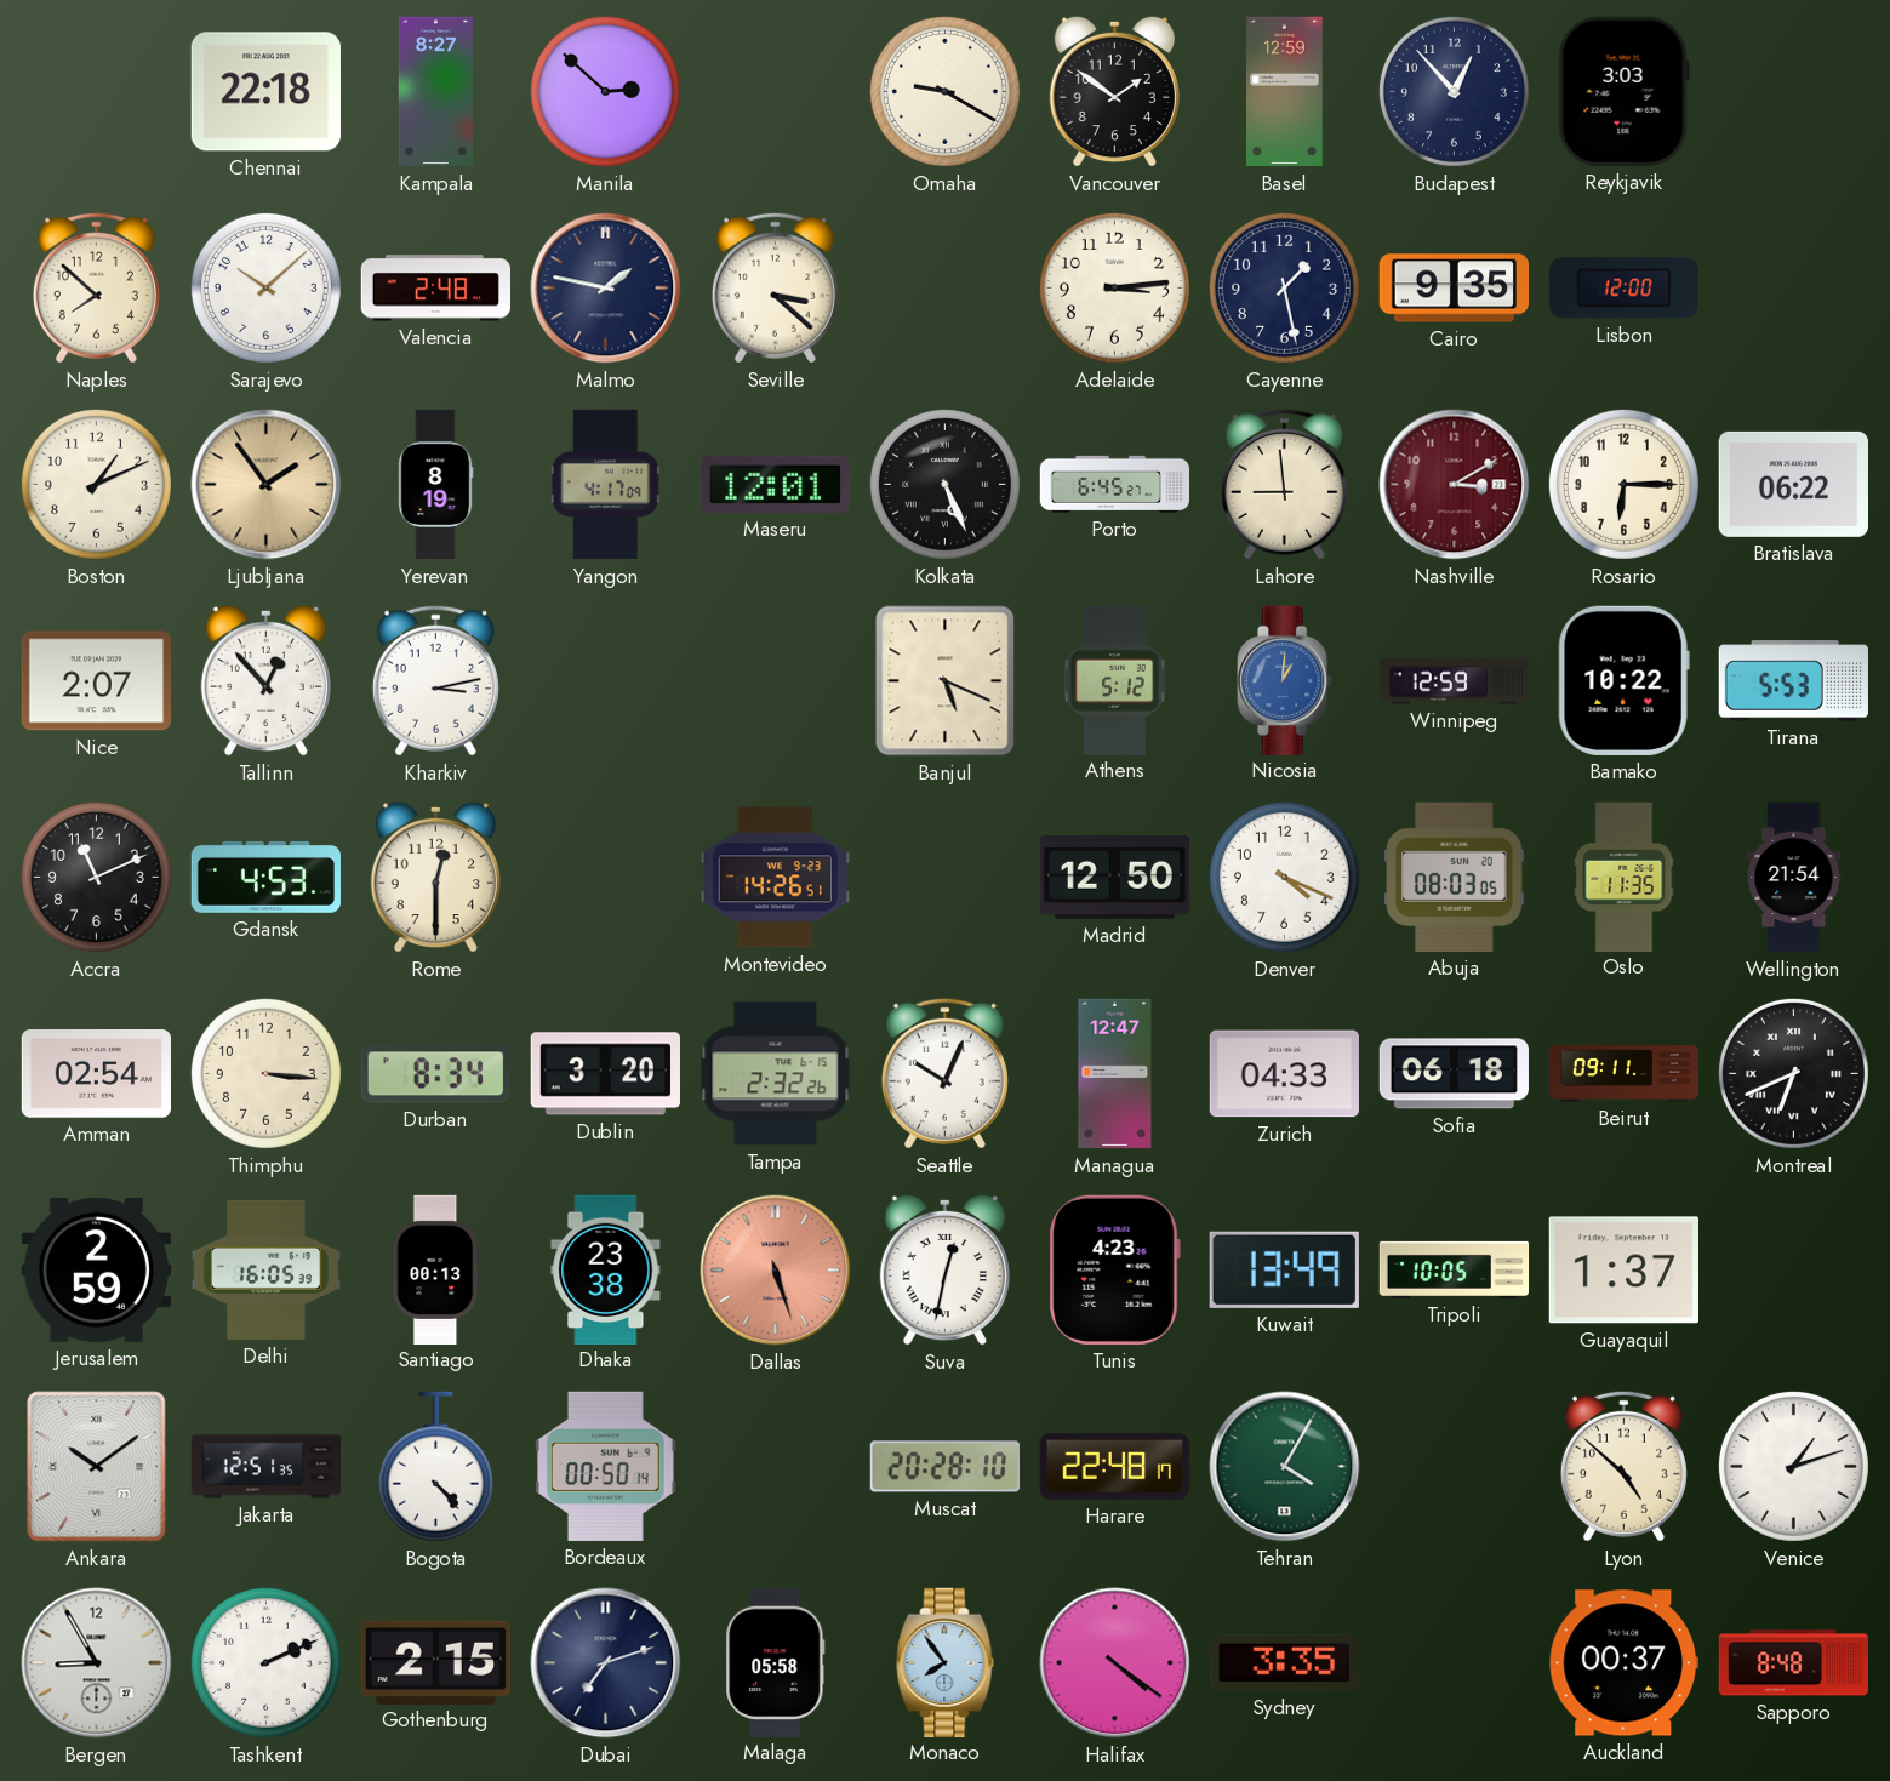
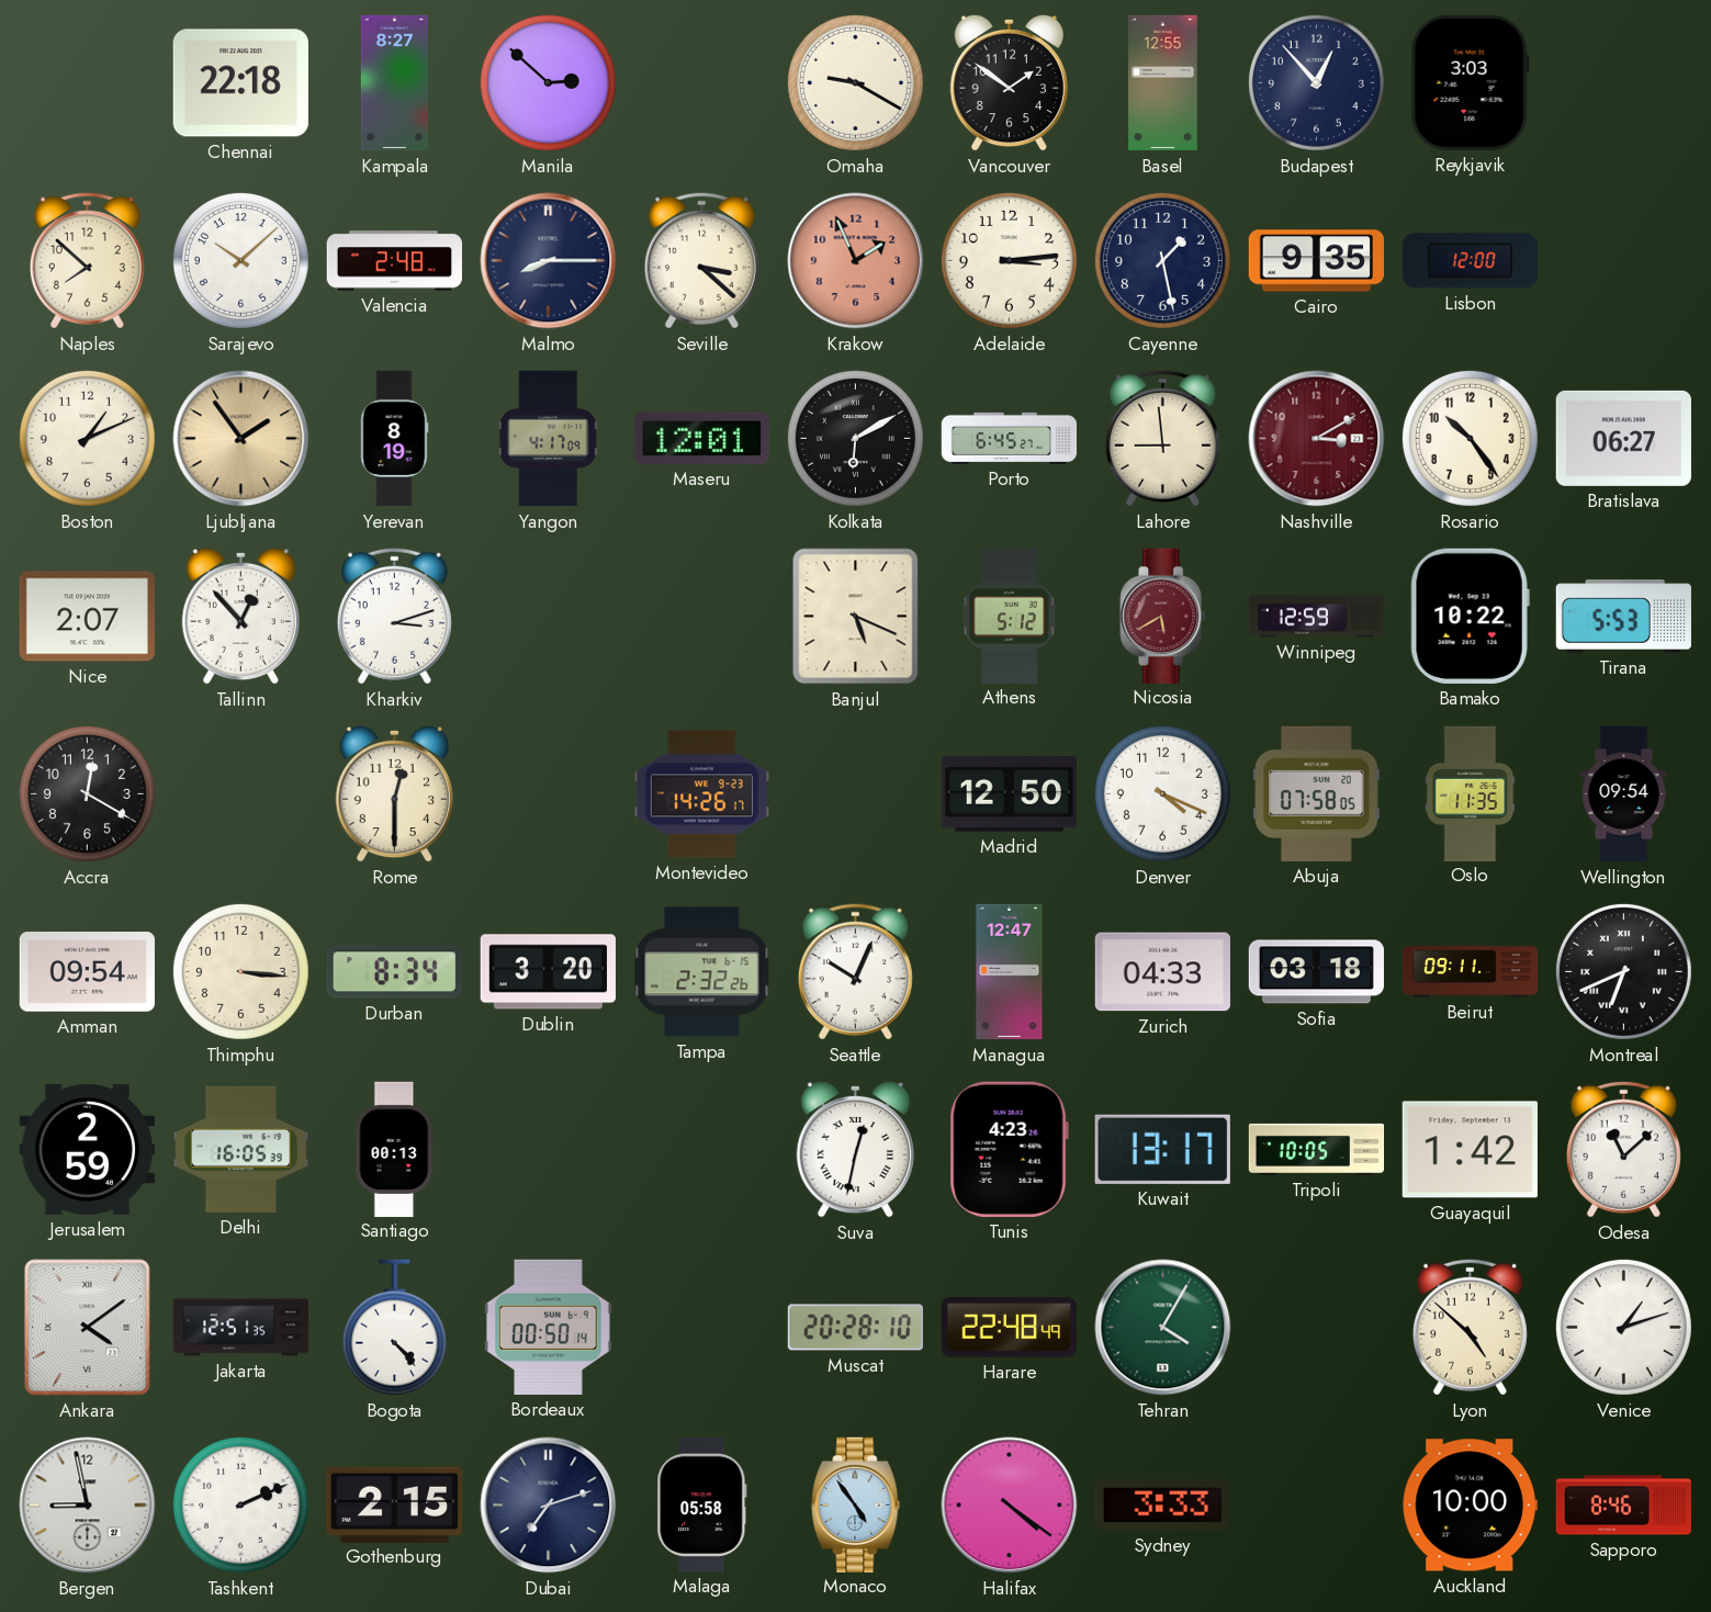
Basel: 12:59 -> 12:55
Malmo: 1:47 -> 8:15
Krakow: none -> 1:56
Kolkata: 5:26 -> 6:10
Rosario: 6:15 -> 10:24
Bratislava: 06:22 -> 06:27
Kharkiv: 3:13 -> 3:12
Nicosia: 1:01 -> 5:40
Nicosia dial: blue -> burgundy
Accra: 11:11 -> 12:20
Gdansk: 4:53 -> none
Montevideo: 14:26:51 -> 14:26:17
Abuja: 08:03 -> 07:58
Wellington: 21:54 -> 09:54
Amman: 02:54 -> 09:54
Sofia: 06:18 -> 03:18
Dhaka: 23:38 -> none
Dallas: 5:27 -> none
Kuwait: 13:49 -> 13:17
Guayaquil: 1:37 -> 1:42
Odesa: none -> 11:08
Ankara: 10:09 -> 4:09
Harare: 22:48:17 -> 22:48:49
Bergen: 8:55 -> 8:58
Monaco: 7:54 -> 4:54
Sydney: 3:35 -> 3:33
Auckland: 00:37 -> 10:00
Sapporo: 8:48 -> 8:46
